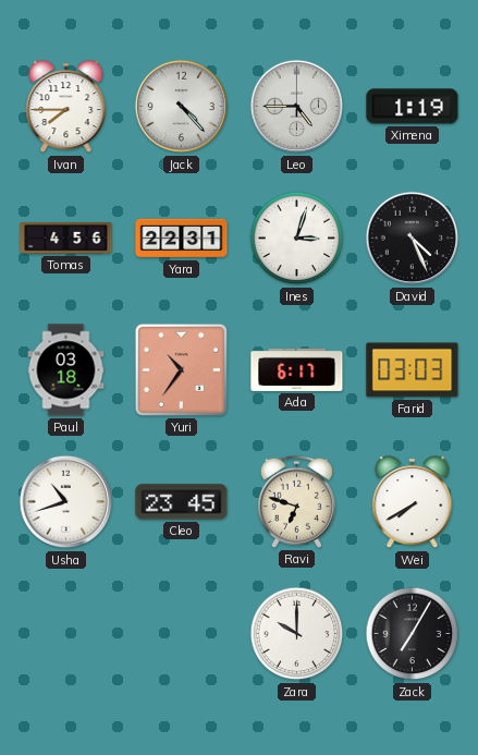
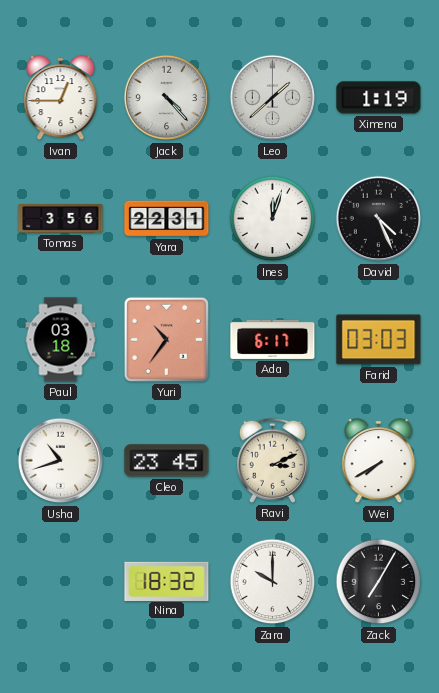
Ivan: 7:45 -> 12:45
Leo: 4:45 -> 1:38
Tomas: 4:56 -> 3:56
Ines: 3:03 -> 12:03
Ravi: 6:48 -> 3:11
Nina: none -> 18:32
